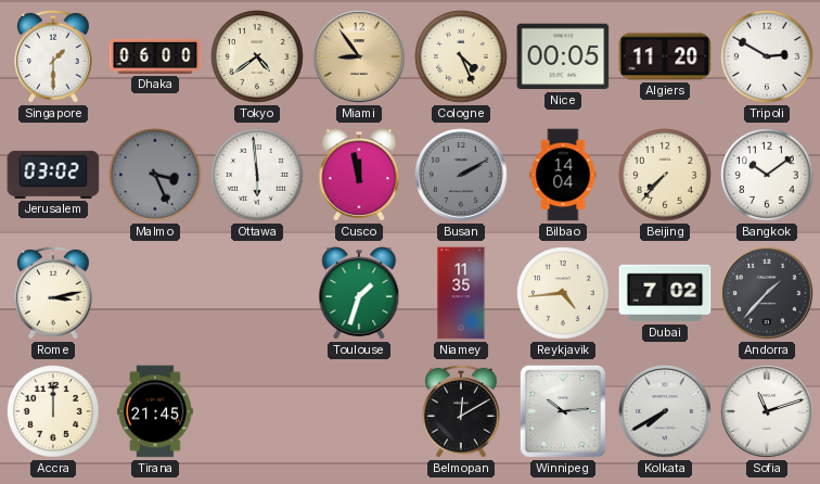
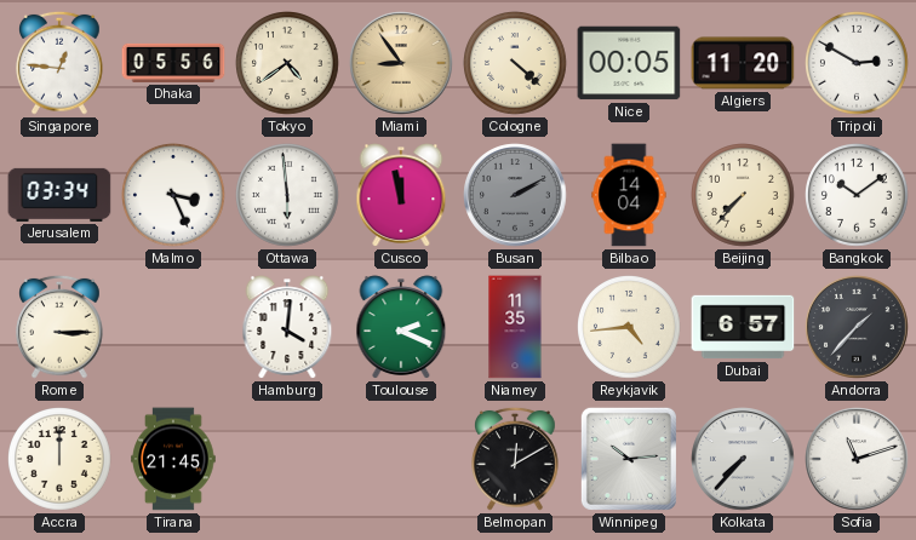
Singapore: 1:30 -> 12:46
Dhaka: 06:00 -> 05:56
Cologne: 4:26 -> 4:22
Jerusalem: 03:02 -> 03:34
Malmo dial: grey -> white
Rome: 3:13 -> 3:15
Hamburg: none -> 4:01
Toulouse: 1:33 -> 2:19
Dubai: 7:02 -> 6:57
Kolkata: 7:40 -> 7:37
